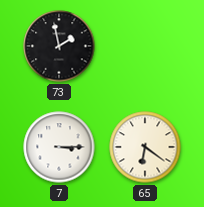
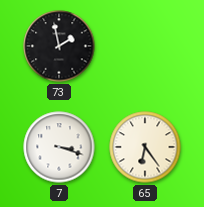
7: 3:15 -> 3:18
65: 6:21 -> 6:24
